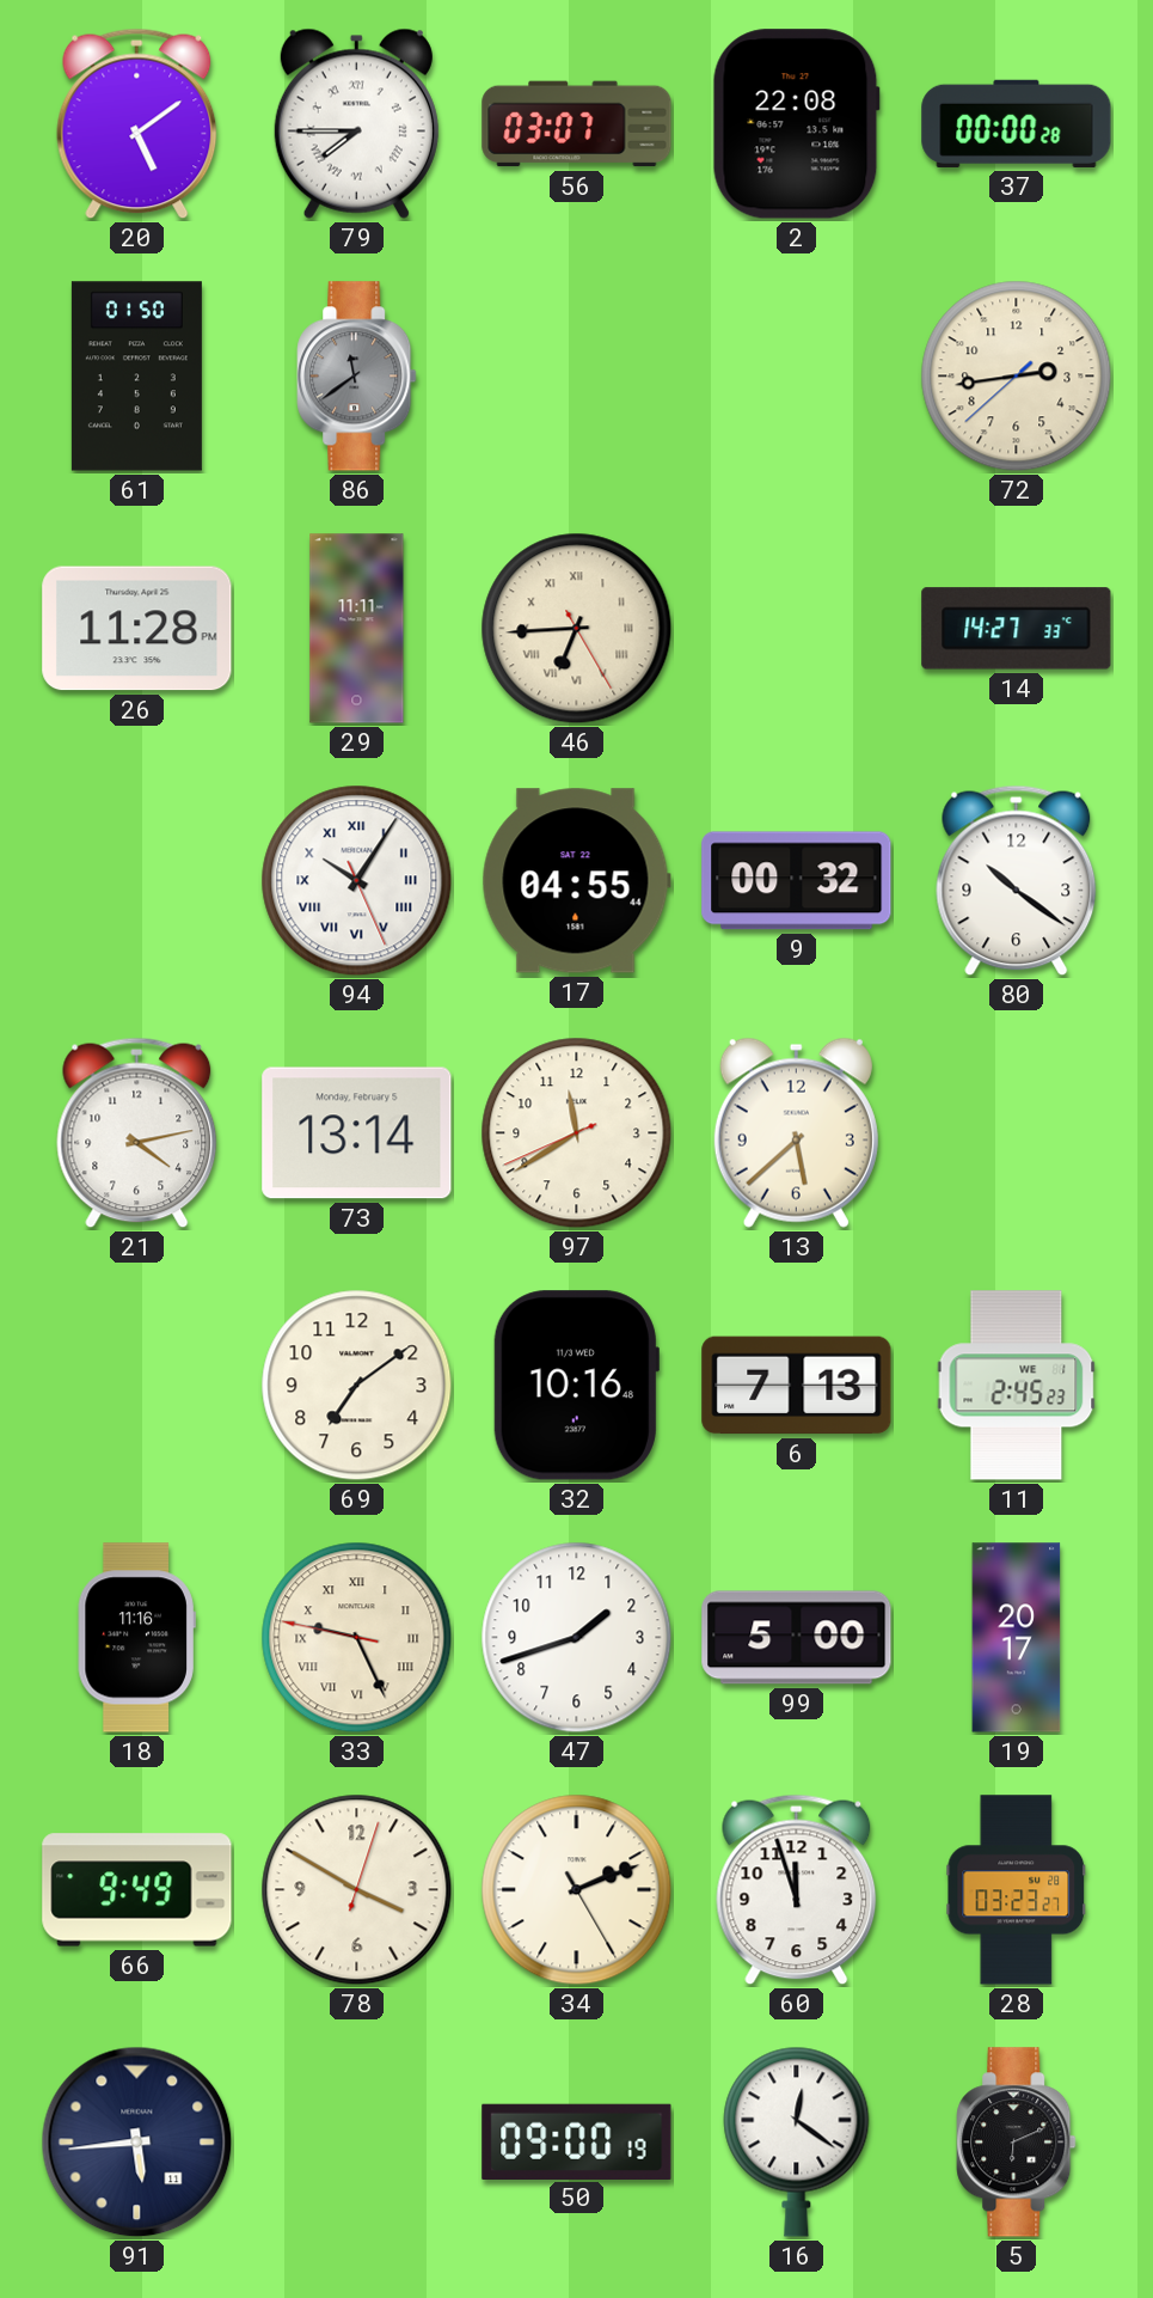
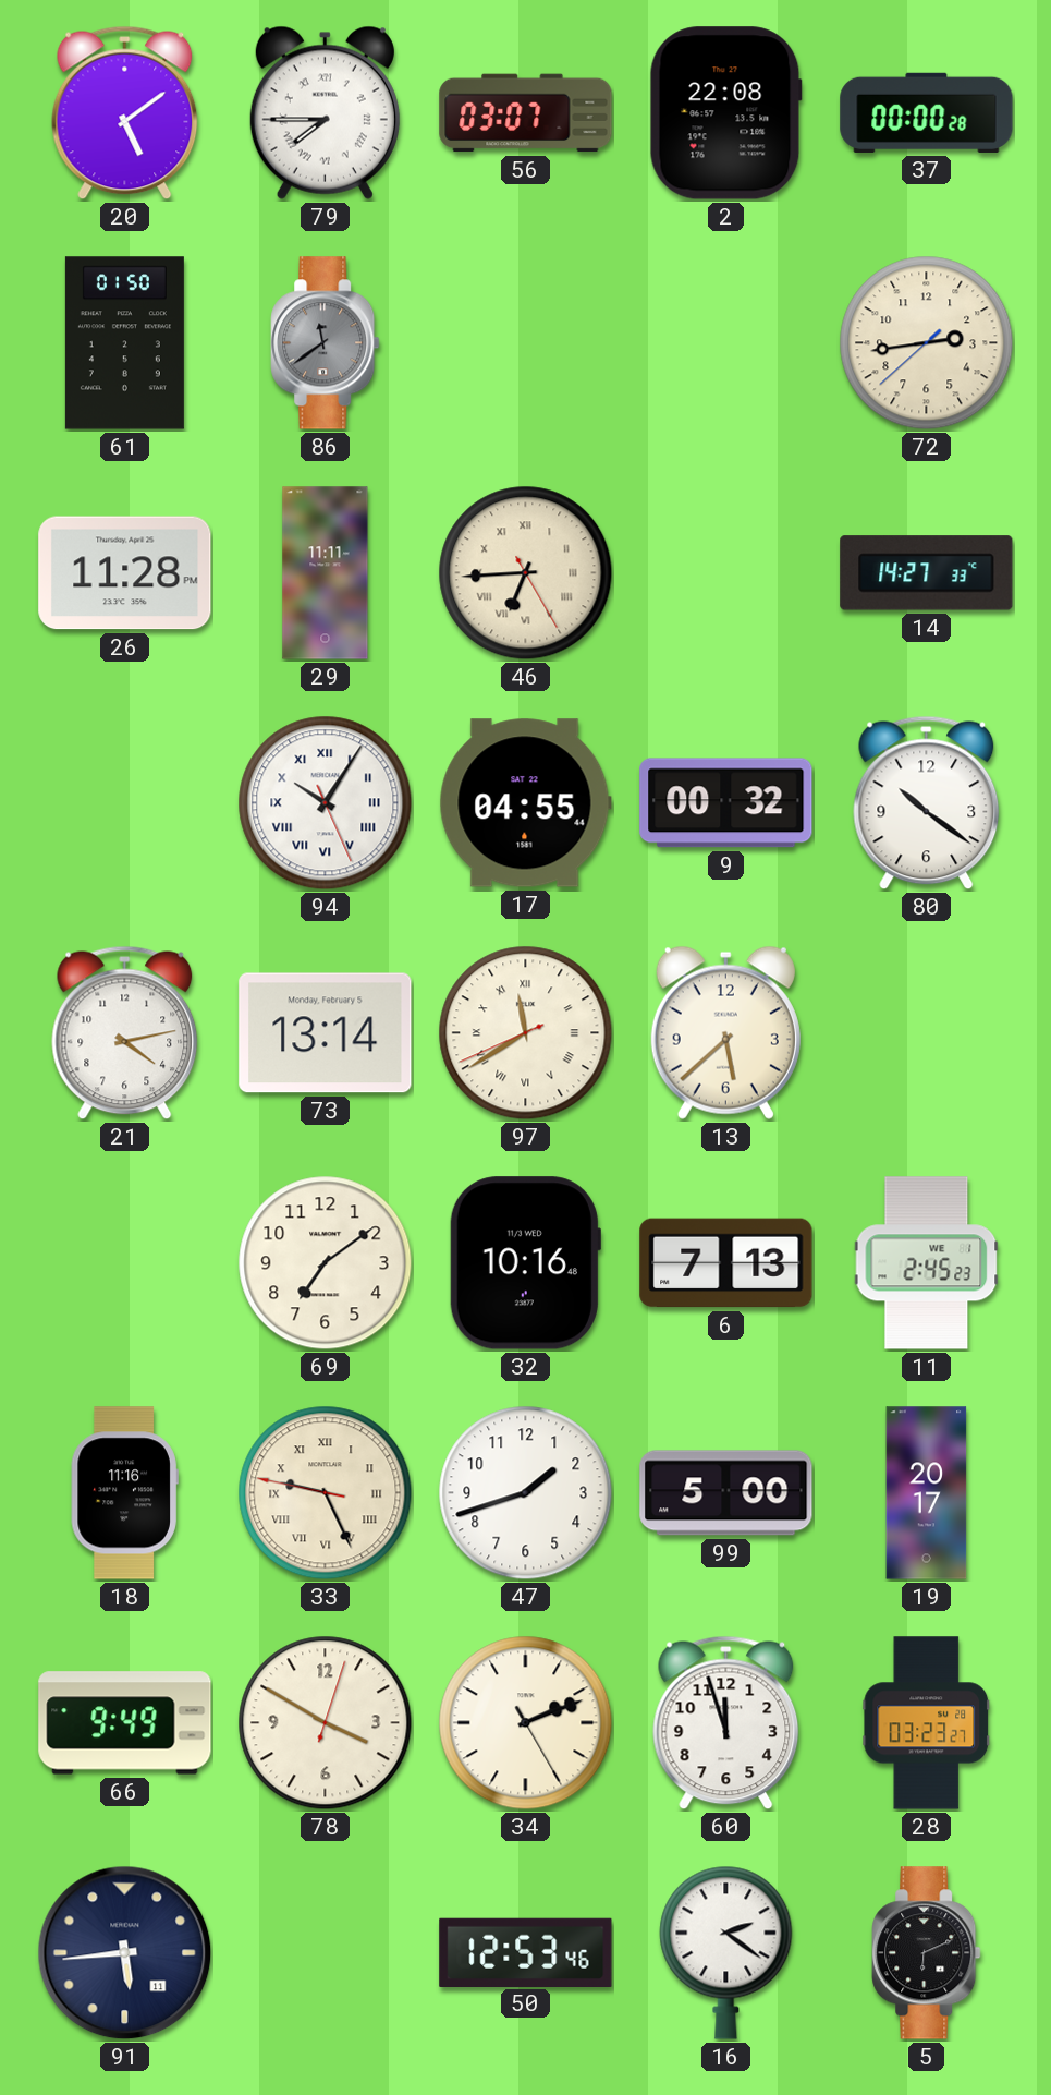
97 numerals: Arabic -> Roman
50: 09:00 -> 12:53
16: 12:21 -> 2:21
